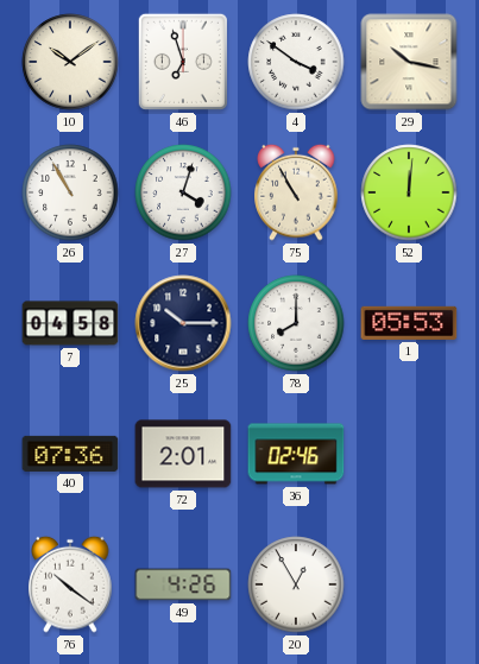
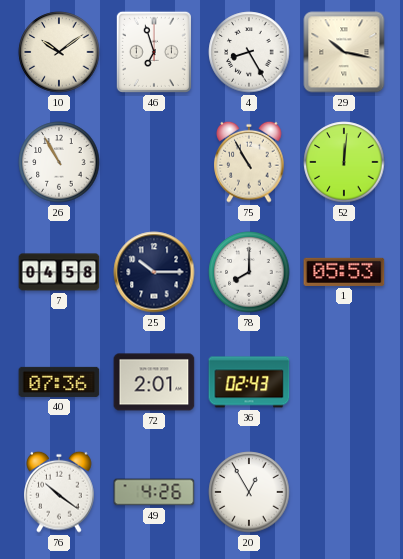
4: 3:51 -> 8:25
27: 4:03 -> none
36: 02:46 -> 02:43
